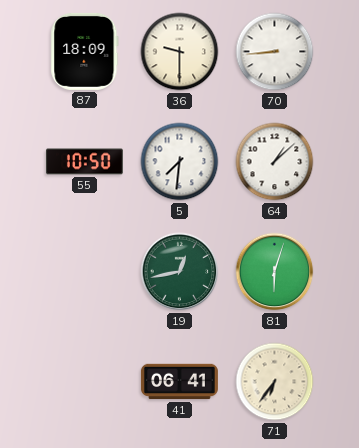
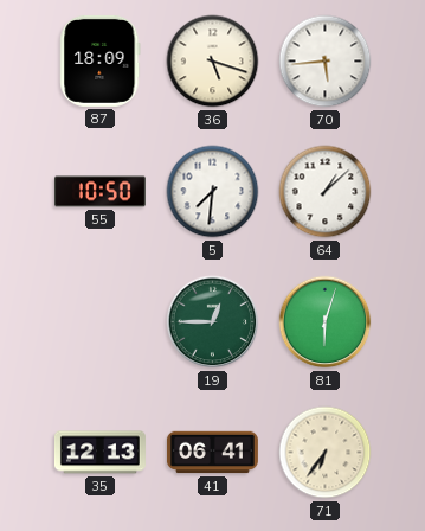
36: 9:30 -> 5:18
70: 8:44 -> 5:44
19: 12:43 -> 12:45
35: none -> 12:13
